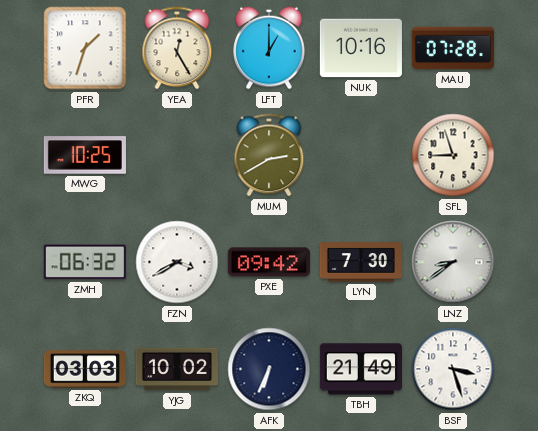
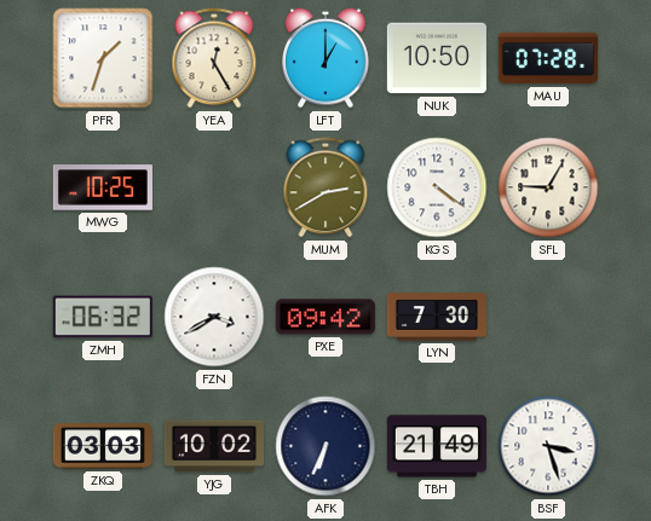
NUK: 10:16 -> 10:50
KGS: none -> 4:21
SFL: 8:57 -> 9:05
LNZ: 8:39 -> none
